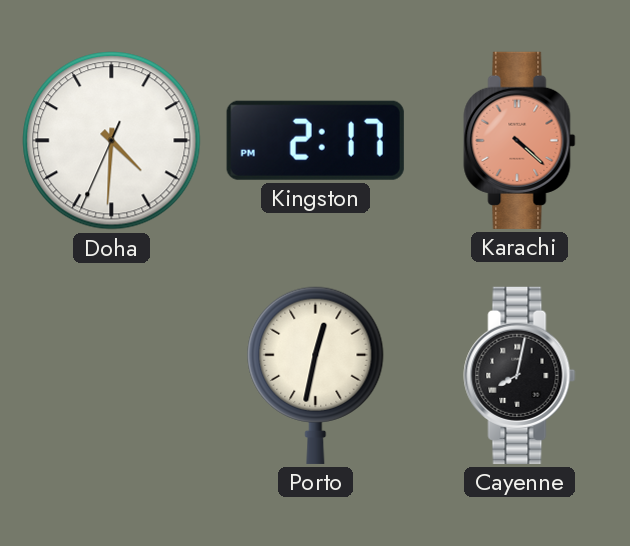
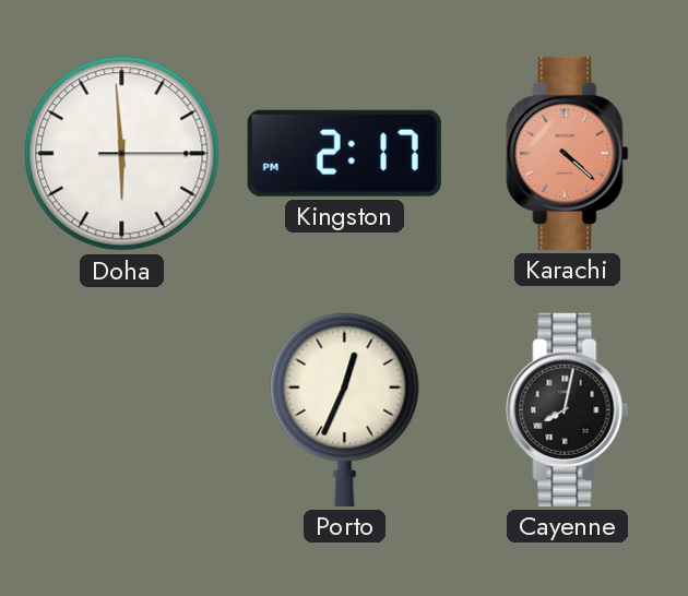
Doha: 4:30 -> 5:59
Porto: 12:32 -> 12:34
